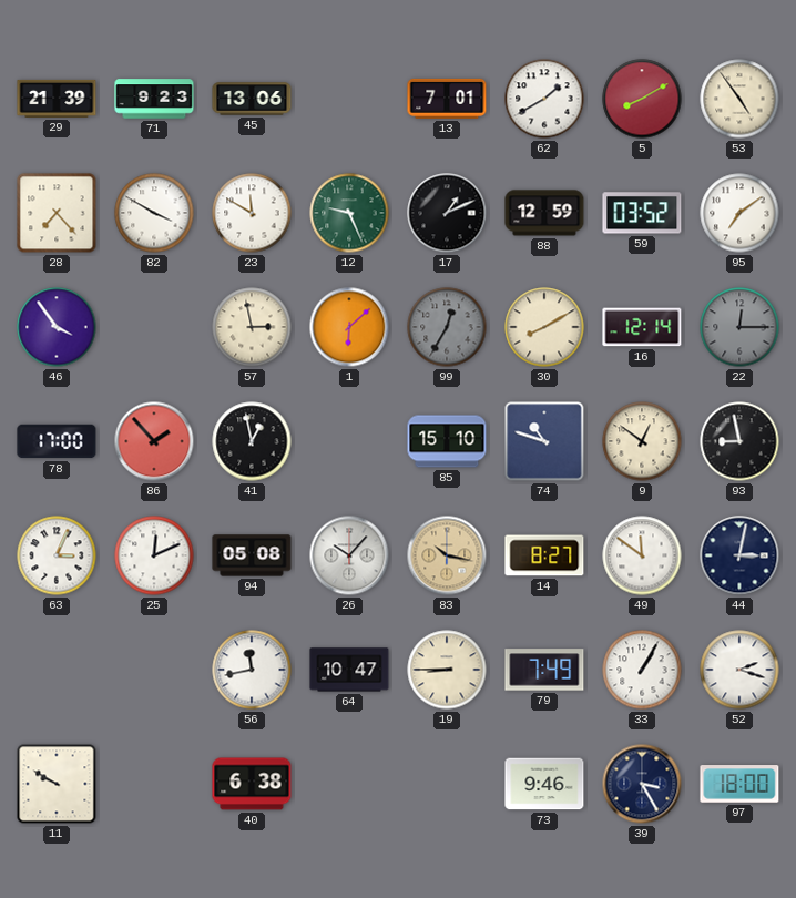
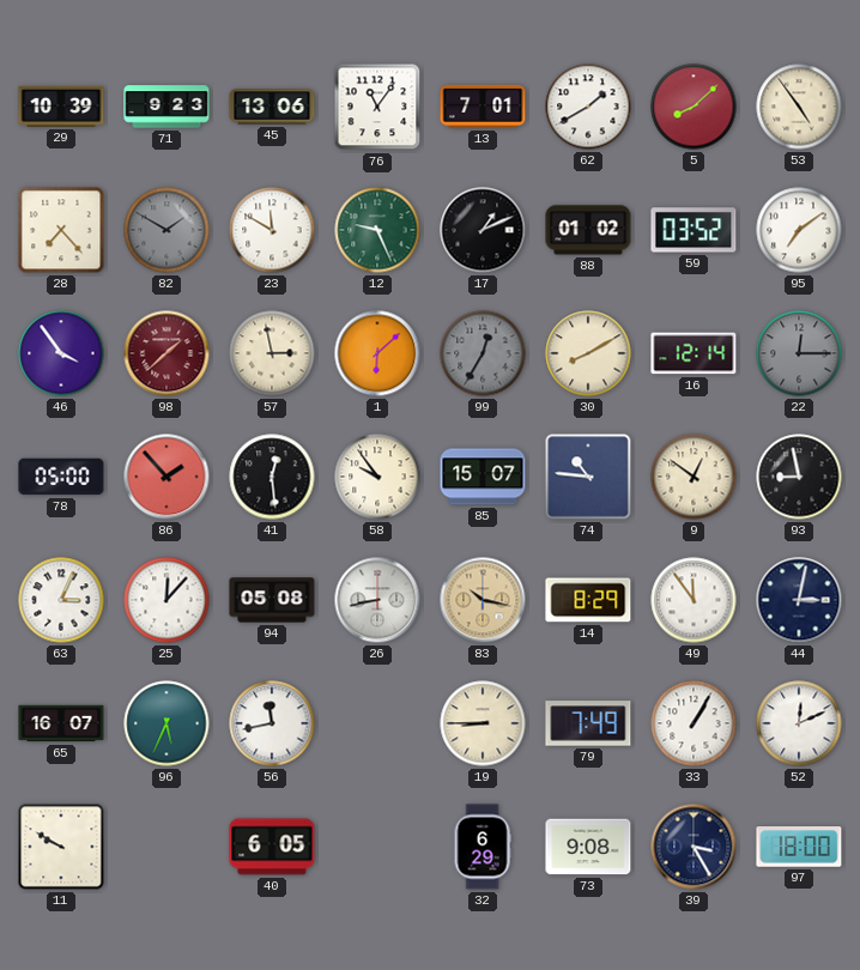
29: 21:39 -> 10:39
76: none -> 11:06
5: 8:10 -> 8:08
82: 3:50 -> 1:50
82 dial: white -> grey
88: 12:59 -> 01:02
98: none -> 1:38
78: 17:00 -> 05:00
41: 12:58 -> 12:29
58: none -> 9:54
85: 15:10 -> 15:07
74: 10:48 -> 10:46
25: 12:11 -> 12:07
26: 10:07 -> 8:43
14: 8:27 -> 8:29
49: 11:51 -> 11:54
65: none -> 16:07
96: none -> 5:34
64: 10:47 -> none
52: 2:18 -> 12:11
40: 6:38 -> 6:05
32: none -> 6:29
73: 9:46 -> 9:08
